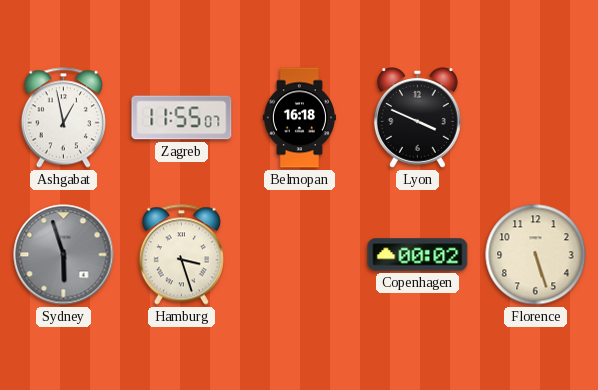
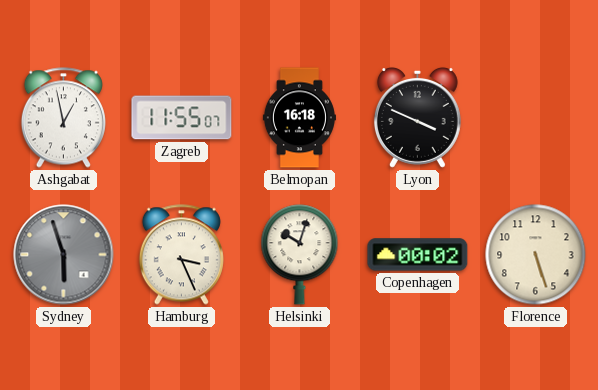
Hamburg: 3:27 -> 3:26
Helsinki: none -> 10:03
